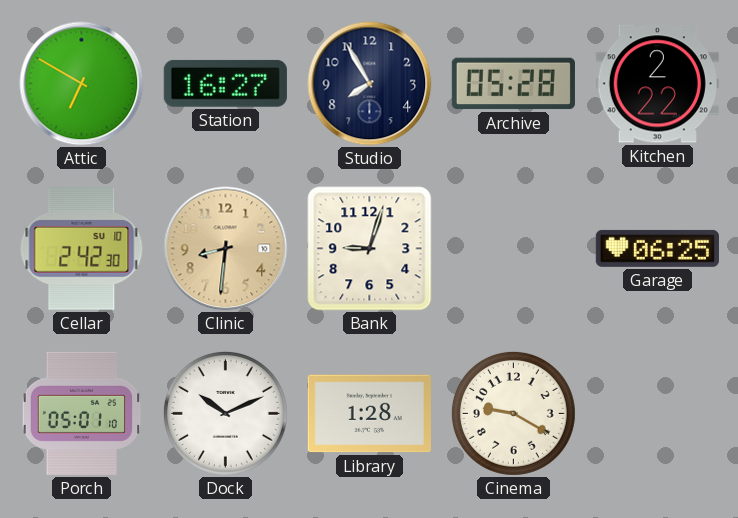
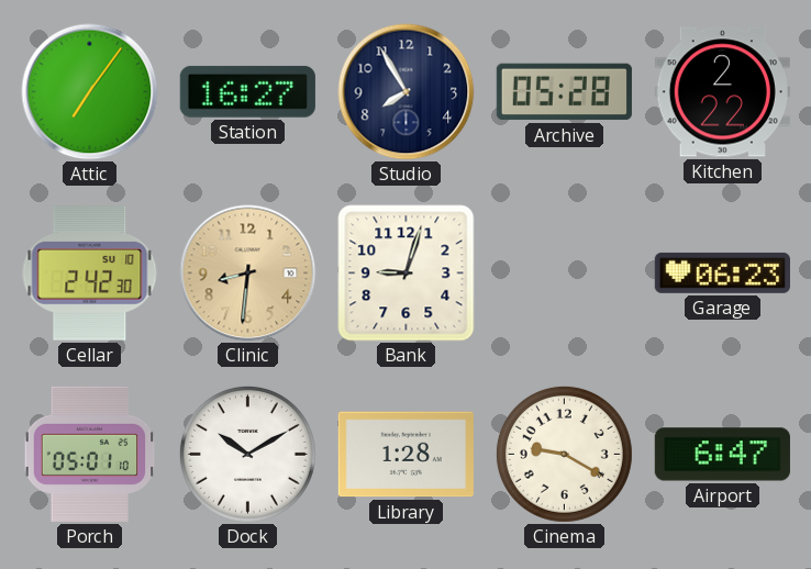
Attic: 6:50 -> 7:06
Garage: 06:25 -> 06:23
Dock: 10:11 -> 10:10
Airport: none -> 6:47
